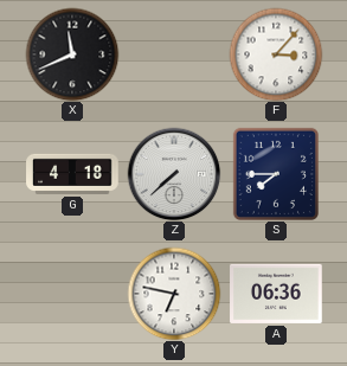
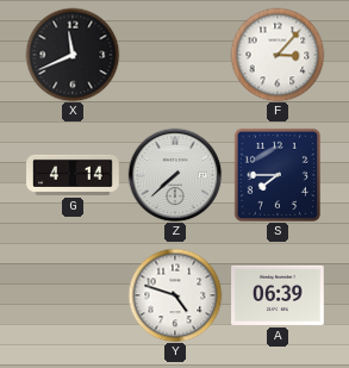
G: 4:18 -> 4:14
Y: 6:47 -> 4:48
A: 06:36 -> 06:39
